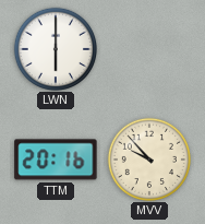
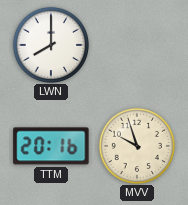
LWN: 6:00 -> 8:00
MVV: 9:53 -> 9:57
